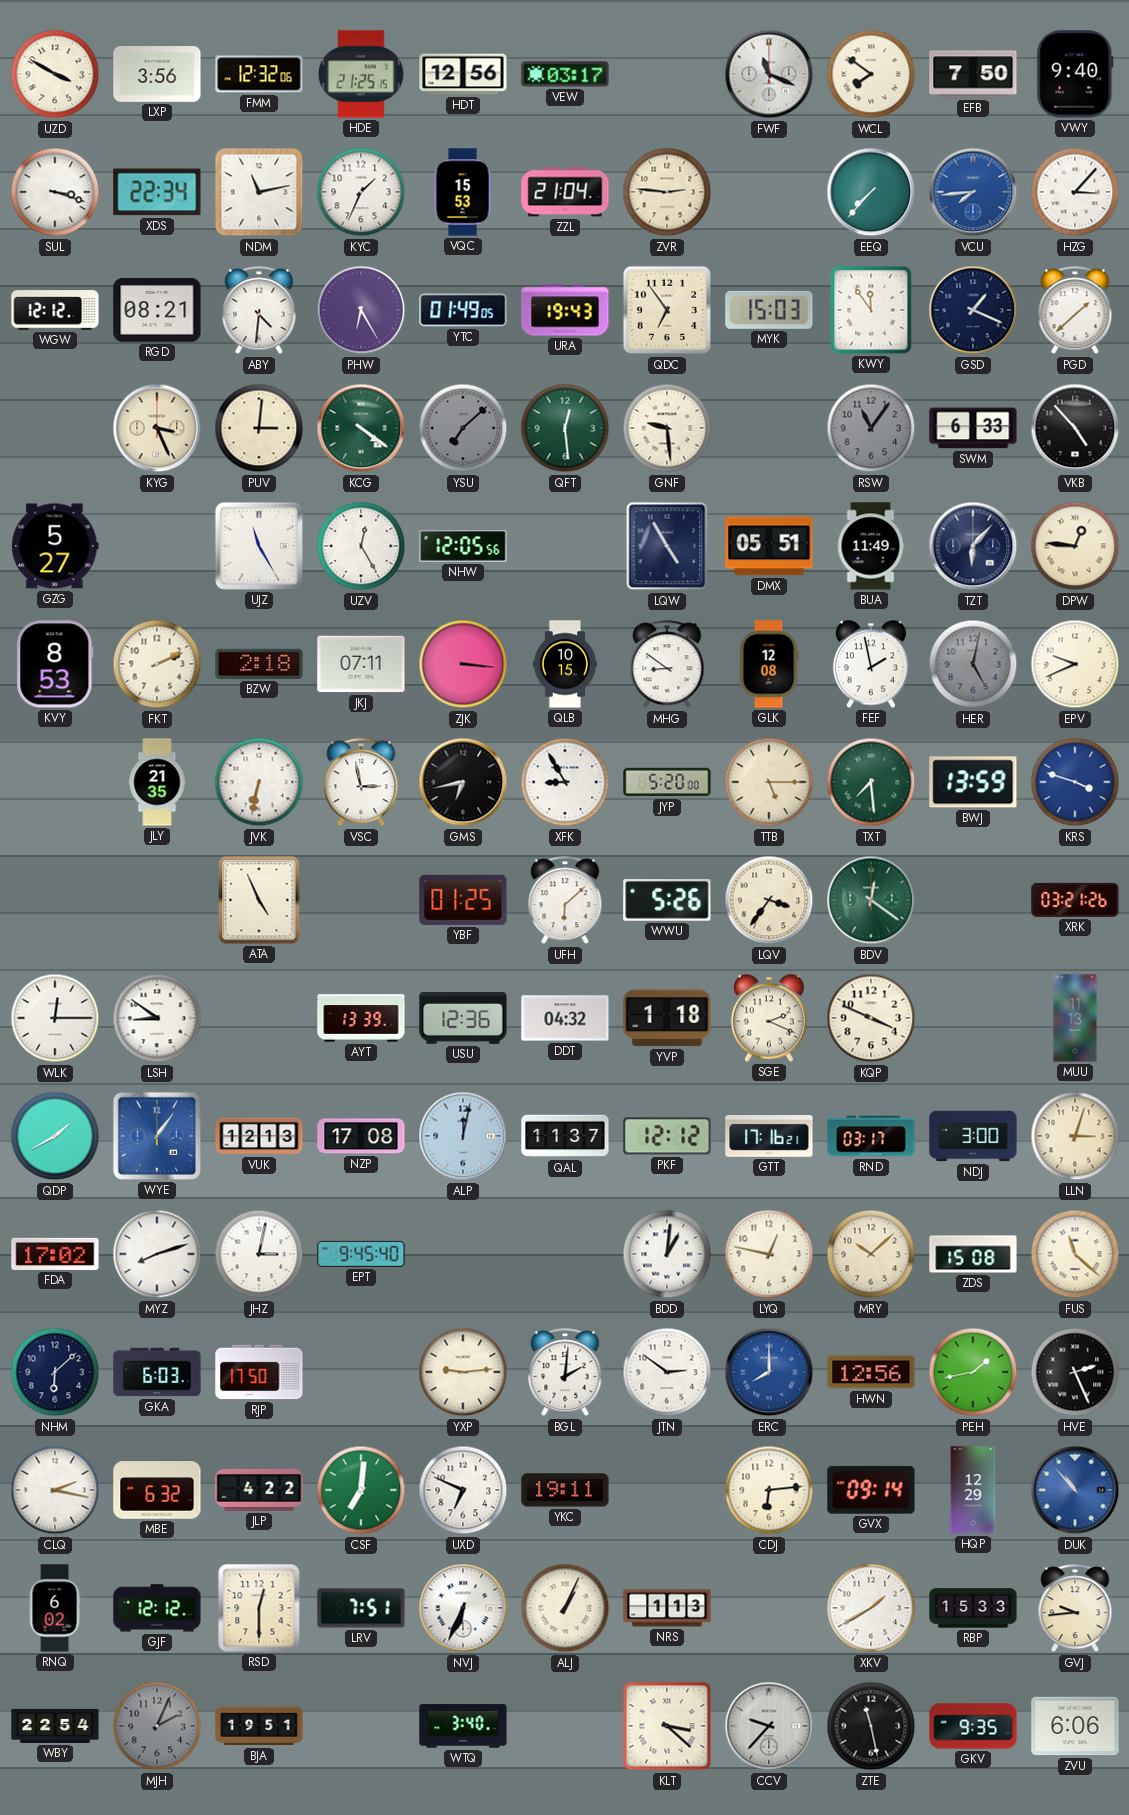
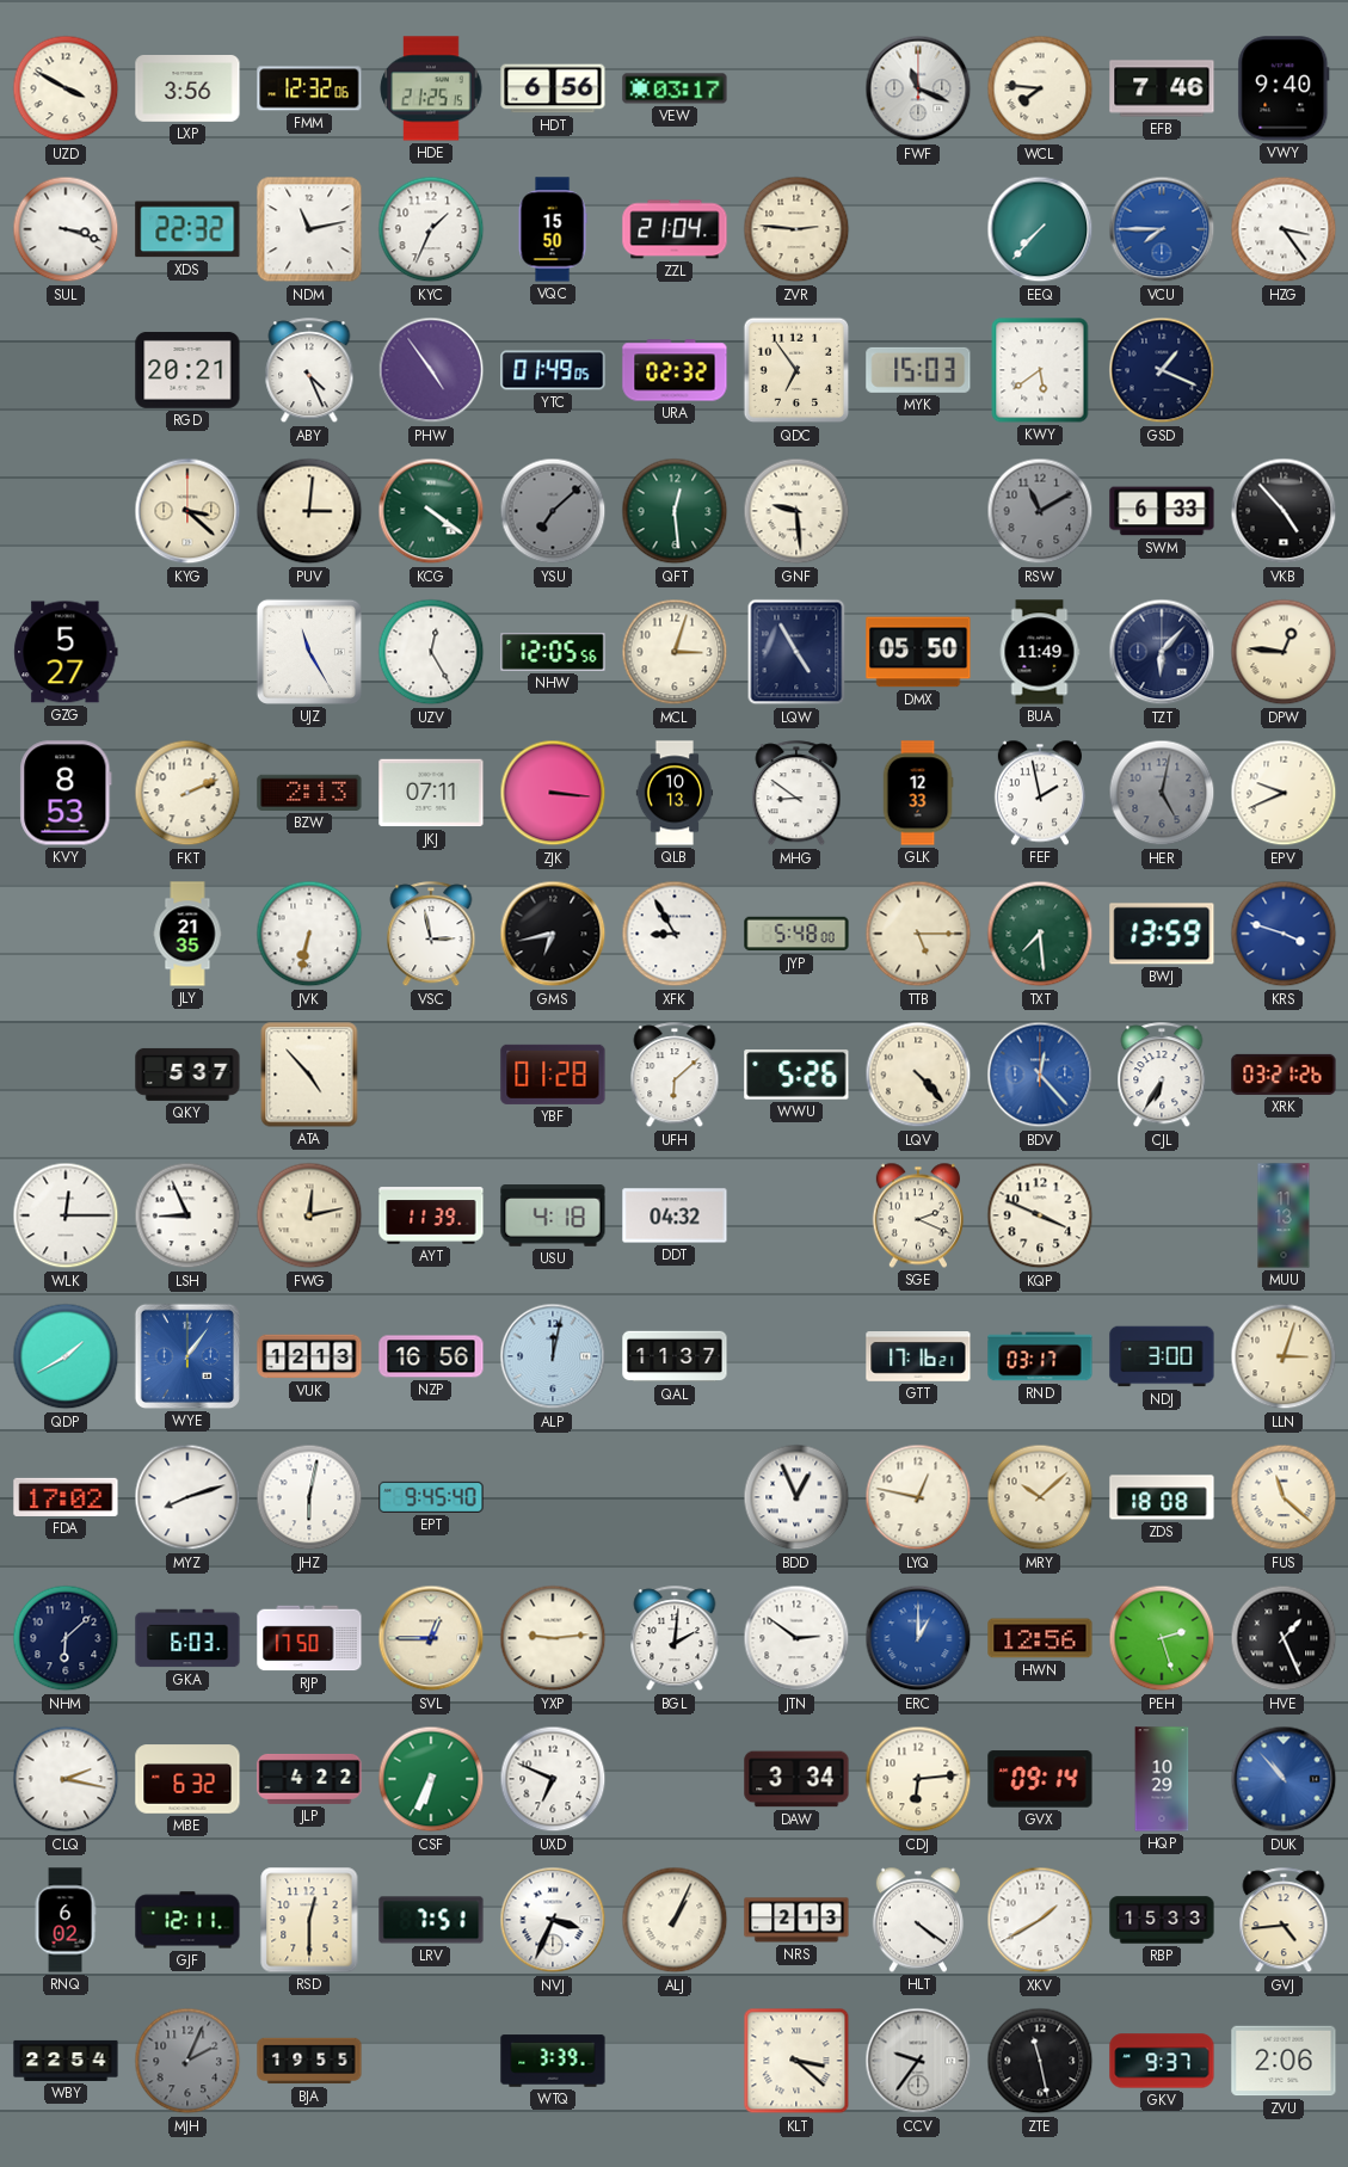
HDT: 12:56 -> 6:56
WCL: 7:51 -> 7:46
EFB: 7:50 -> 7:46
XDS: 22:34 -> 22:32
VQC: 15:53 -> 15:50
VCU: 7:44 -> 7:45
HZG: 3:07 -> 3:24
WGW: 12:12 -> none
RGD: 08:21 -> 20:21
ABY: 4:31 -> 4:26
PHW: 6:25 -> 4:54
URA: 19:43 -> 02:32
KWY: 11:54 -> 5:39
PGD: 1:38 -> none
KYG: 3:26 -> 3:22
RSW: 11:06 -> 11:10
MCL: none -> 3:03
DMX: 05:51 -> 05:50
BZW: 2:18 -> 2:13
QLB: 10:15 -> 10:13
GLK: 12:08 -> 12:33
JYP: 5:20 -> 5:48
QKY: none -> 5:37
ATA: 4:56 -> 4:53
YBF: 01:25 -> 01:28
LQV: 3:36 -> 4:23
BDV: 12:21 -> 12:23
BDV dial: green -> blue
CJL: none -> 6:35
LSH: 8:51 -> 8:56
FWG: none -> 12:13
AYT: 13:39 -> 11:39
USU: 12:36 -> 4:18
YVP: 1:18 -> none
NZP: 17:08 -> 16:56
PKF: 12:12 -> none
JHZ: 3:02 -> 6:02
BDD: 1:01 -> 12:56
ZDS: 15:08 -> 18:08
SVL: none -> 12:45
ERC: 8:00 -> 1:00
PEH: 1:43 -> 2:27
HVE: 2:26 -> 1:26
CSF: 7:01 -> 6:34
YKC: 19:11 -> none
DAW: none -> 3:34
HQP: 12:29 -> 10:29
GJF: 12:12 -> 12:11
NVJ: 6:34 -> 3:34
NRS: 1:13 -> 2:13
HLT: none -> 4:21
GVJ: 9:44 -> 4:44
BJA: 19:51 -> 19:55
WTQ: 3:40 -> 3:39
CCV: 9:37 -> 9:36
GKV: 9:35 -> 9:37
ZVU: 6:06 -> 2:06
